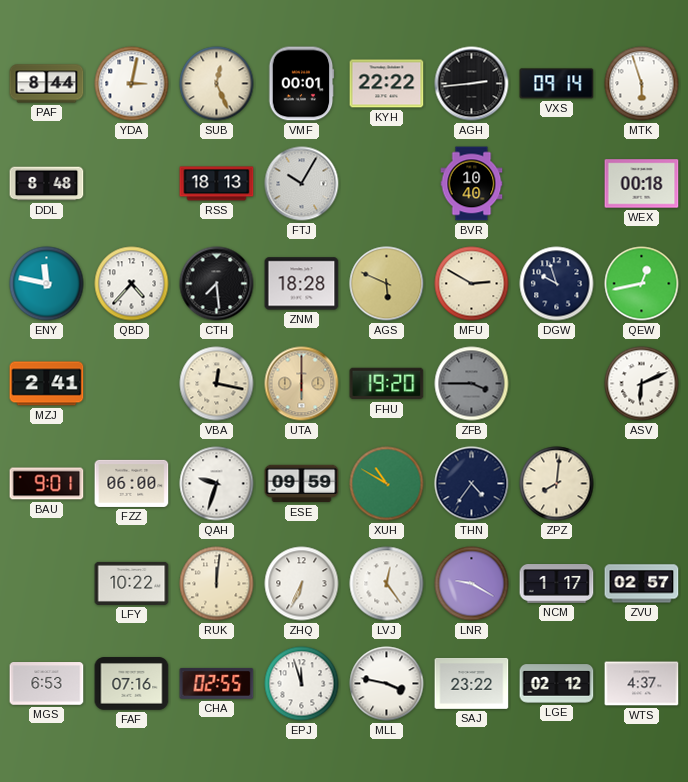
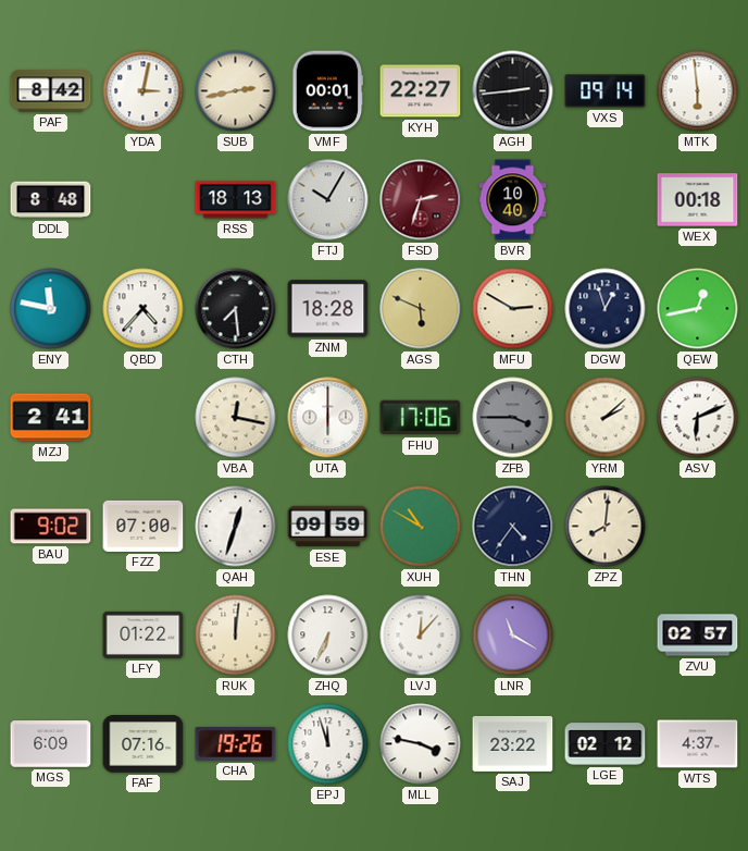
PAF: 8:44 -> 8:42
SUB: 12:26 -> 2:43
KYH: 22:22 -> 22:27
MTK: 5:57 -> 5:59
FSD: none -> 2:33
DGW: 9:57 -> 12:57
UTA dial: champagne -> white
FHU: 19:20 -> 17:06
YRM: none -> 2:08
BAU: 9:01 -> 9:02
FZZ: 06:00 -> 07:00
QAH: 9:33 -> 12:33
LFY: 10:22 -> 01:22
LVJ: 12:24 -> 12:07
LNR: 9:20 -> 11:20
NCM: 1:17 -> none
MGS: 6:53 -> 6:09
CHA: 02:55 -> 19:26
